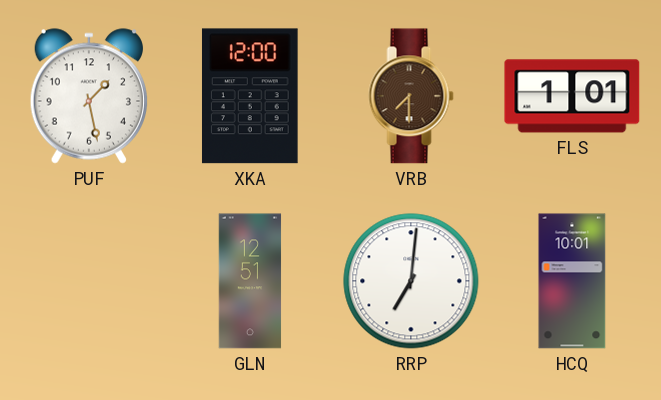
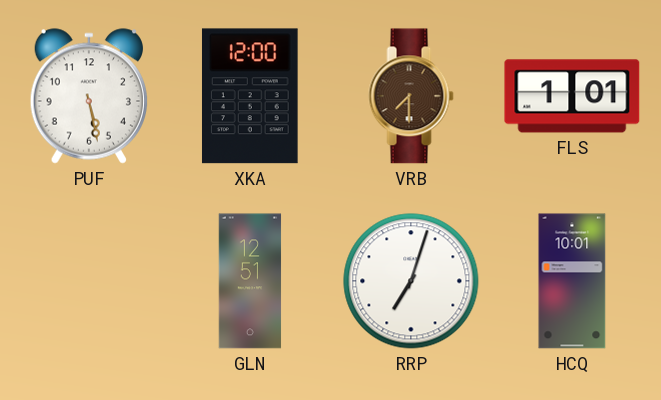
PUF: 1:28 -> 5:28
RRP: 7:01 -> 7:03
